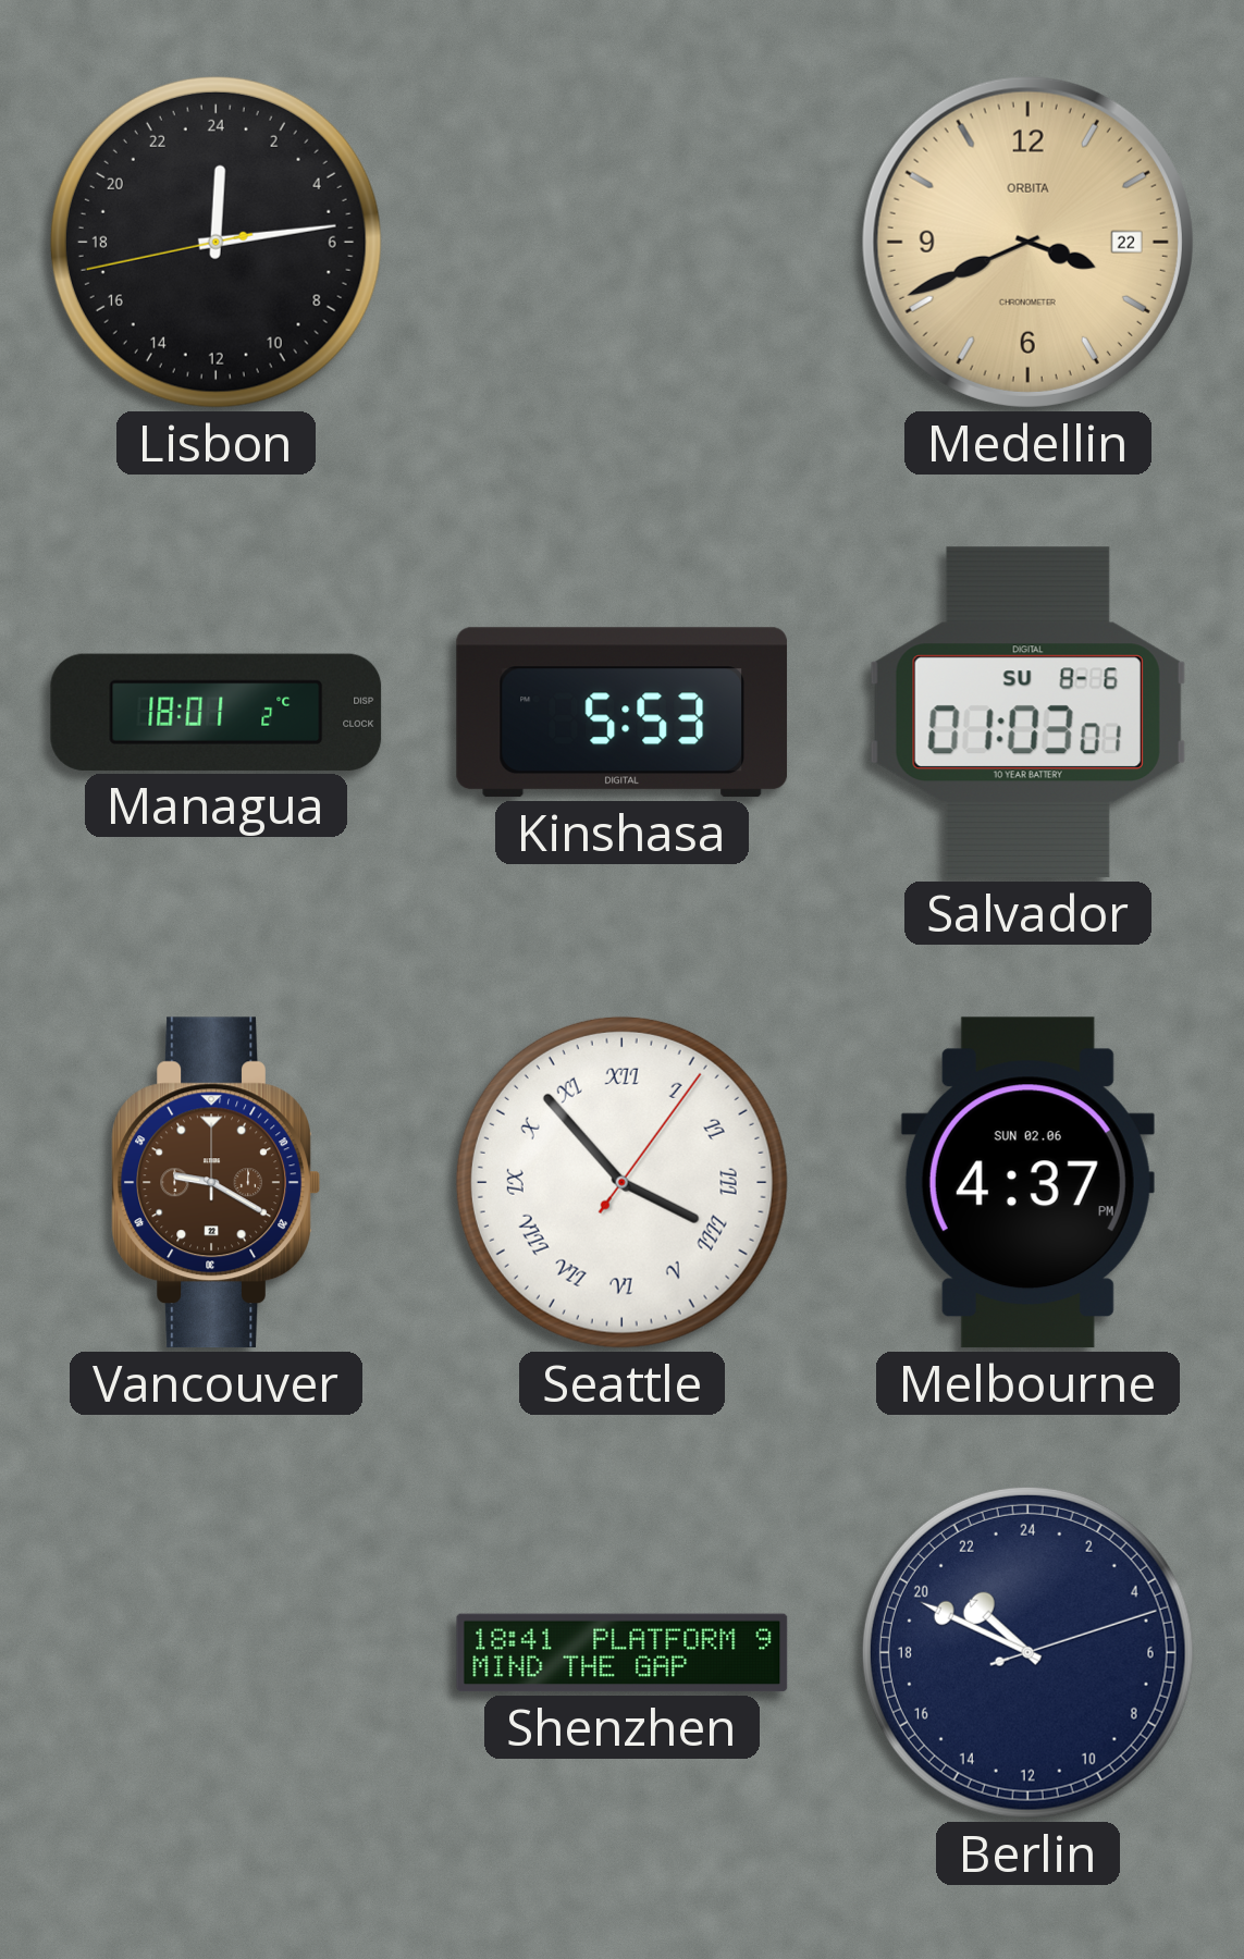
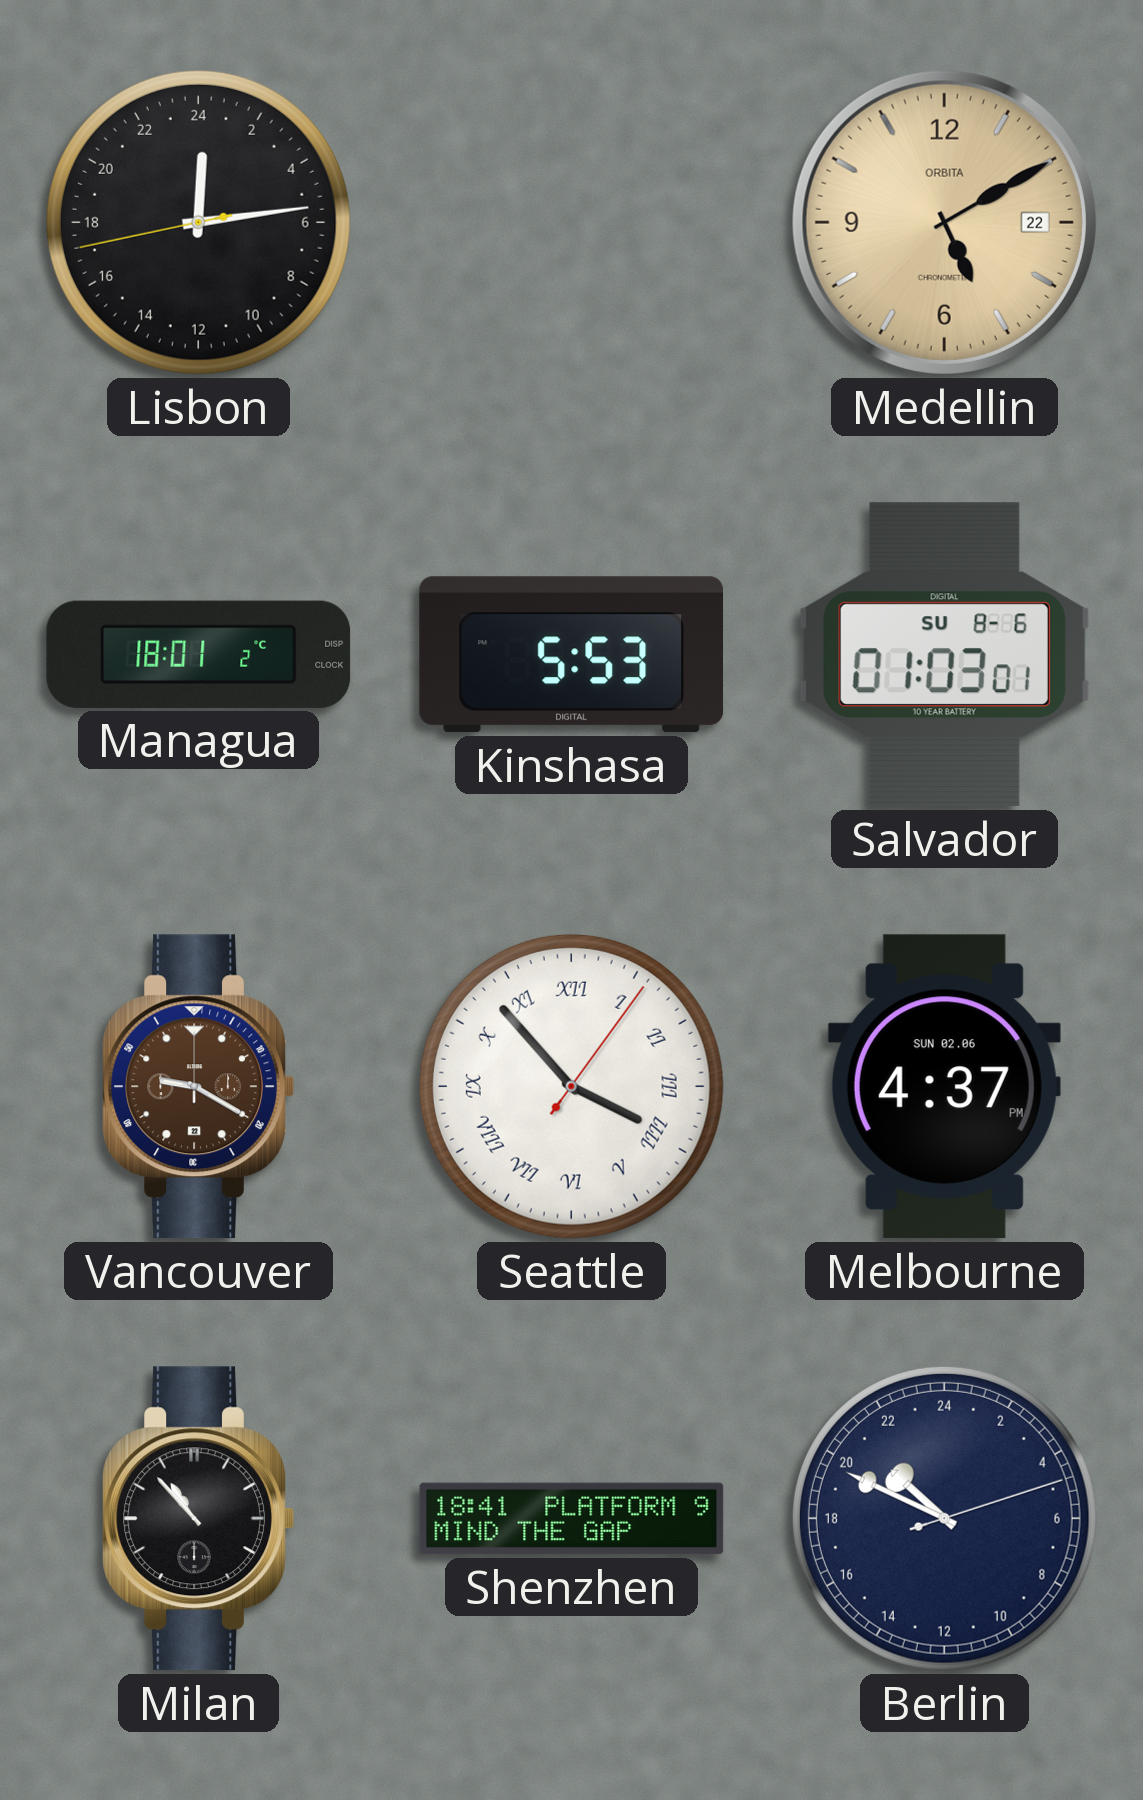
Medellin: 3:41 -> 5:10
Milan: none -> 10:53
